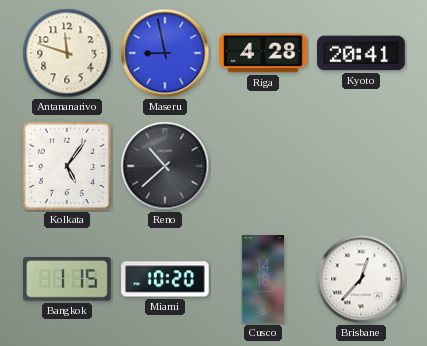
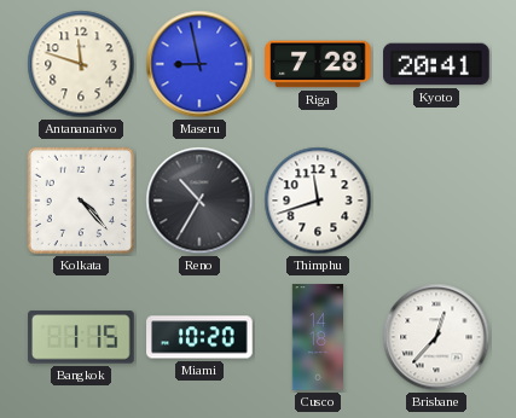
Riga: 4:28 -> 7:28
Kolkata: 5:06 -> 4:23
Reno: 10:38 -> 10:35
Thimphu: none -> 11:42
